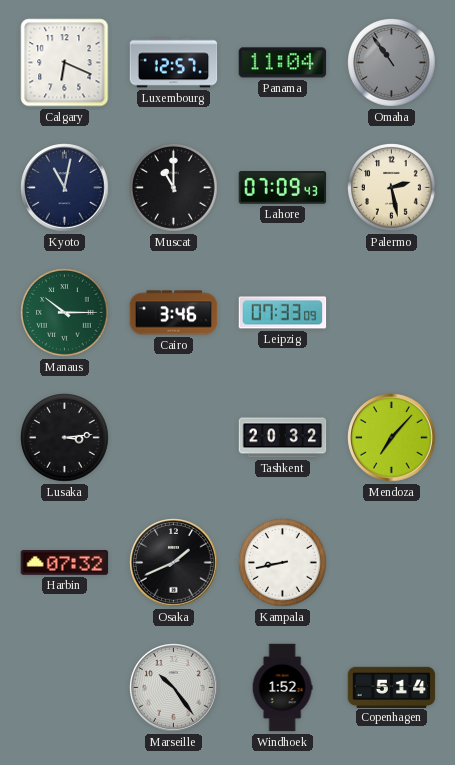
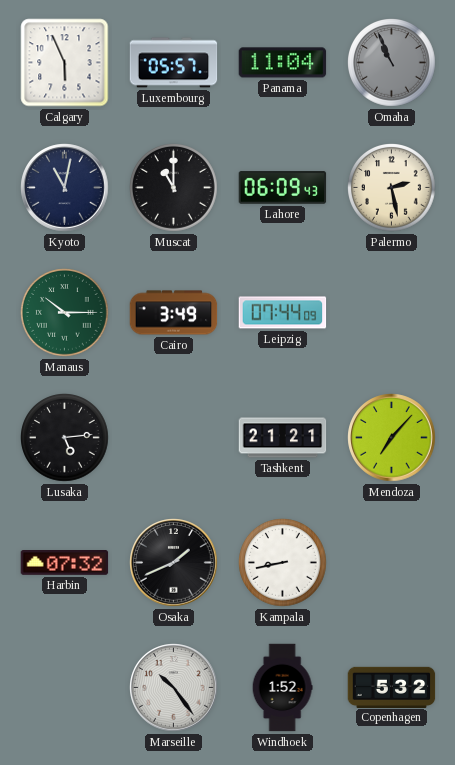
Calgary: 6:19 -> 5:56
Luxembourg: 12:57 -> 05:57
Omaha: 10:54 -> 10:56
Lahore: 07:09 -> 06:09
Cairo: 3:46 -> 3:49
Leipzig: 07:33 -> 07:44
Lusaka: 3:14 -> 5:14
Tashkent: 20:32 -> 21:21
Copenhagen: 5:14 -> 5:32
